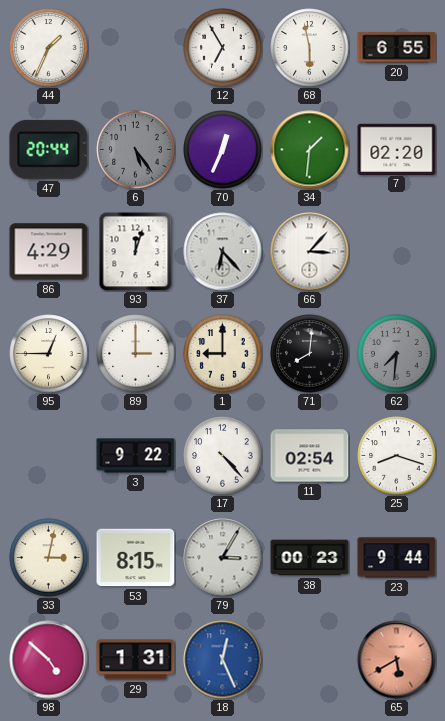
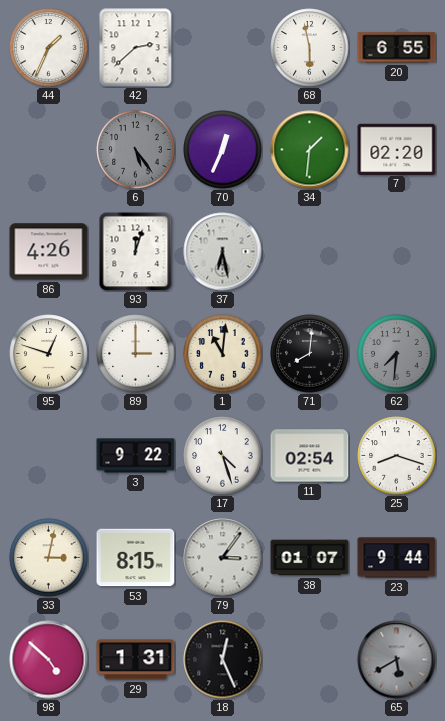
42: none -> 2:38
12: 6:55 -> none
47: 20:44 -> none
86: 4:29 -> 4:26
37: 6:23 -> 6:28
66: 3:07 -> none
95: 12:45 -> 12:48
1: 9:00 -> 11:01
17: 4:23 -> 4:27
79: 3:05 -> 3:06
38: 00:23 -> 01:07
18 dial: blue -> black
65 dial: salmon -> grey
